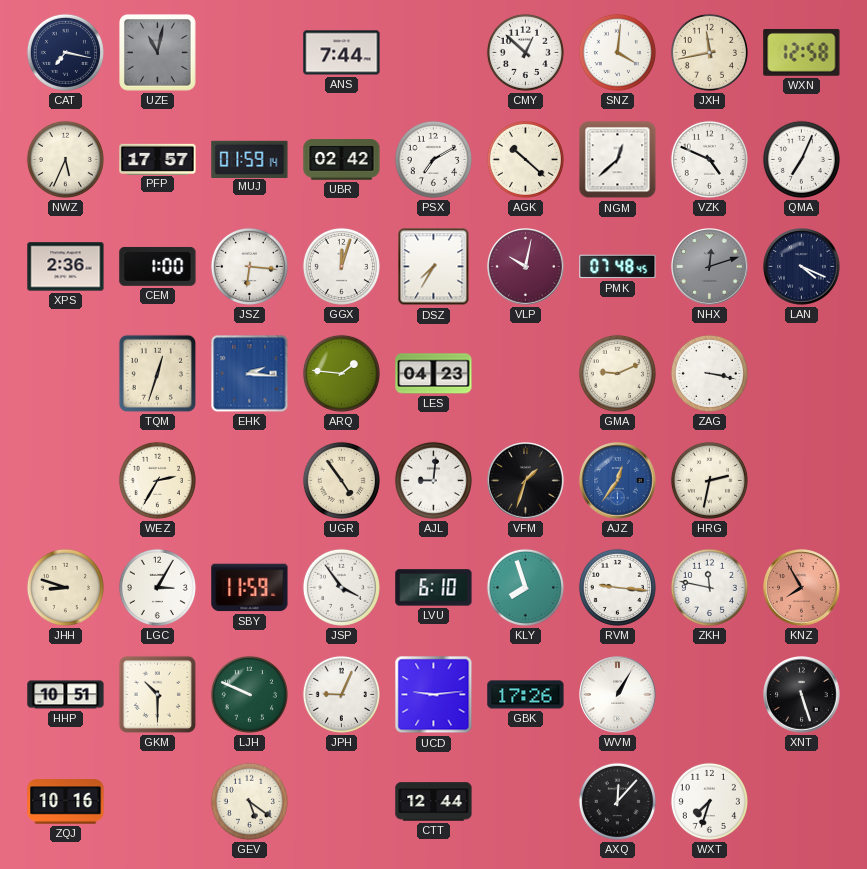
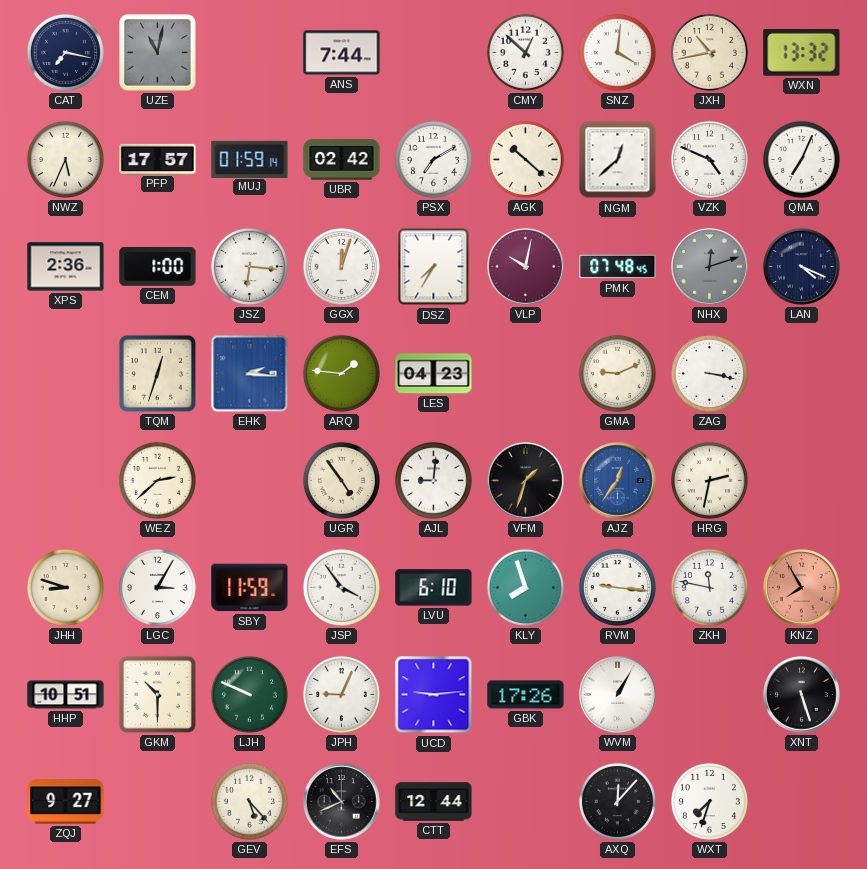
JXH: 11:43 -> 10:43
WXN: 12:58 -> 13:32
WEZ: 2:35 -> 2:38
ZQJ: 10:16 -> 9:27
GEV: 5:21 -> 5:23
EFS: none -> 10:41
